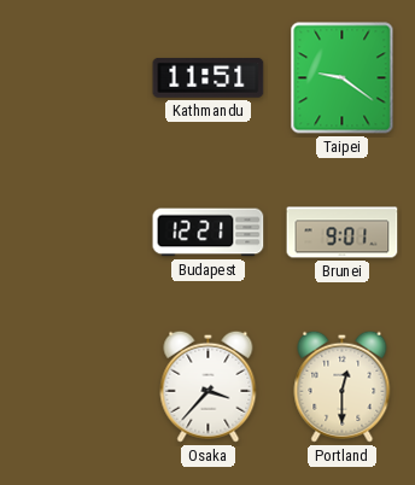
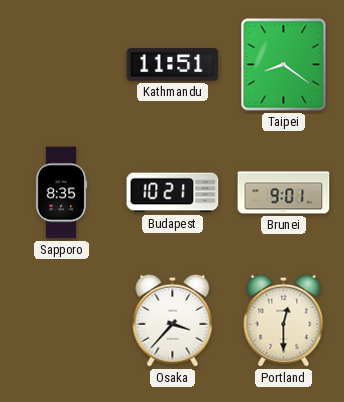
Taipei: 9:21 -> 8:21
Sapporo: none -> 8:35
Budapest: 12:21 -> 10:21
